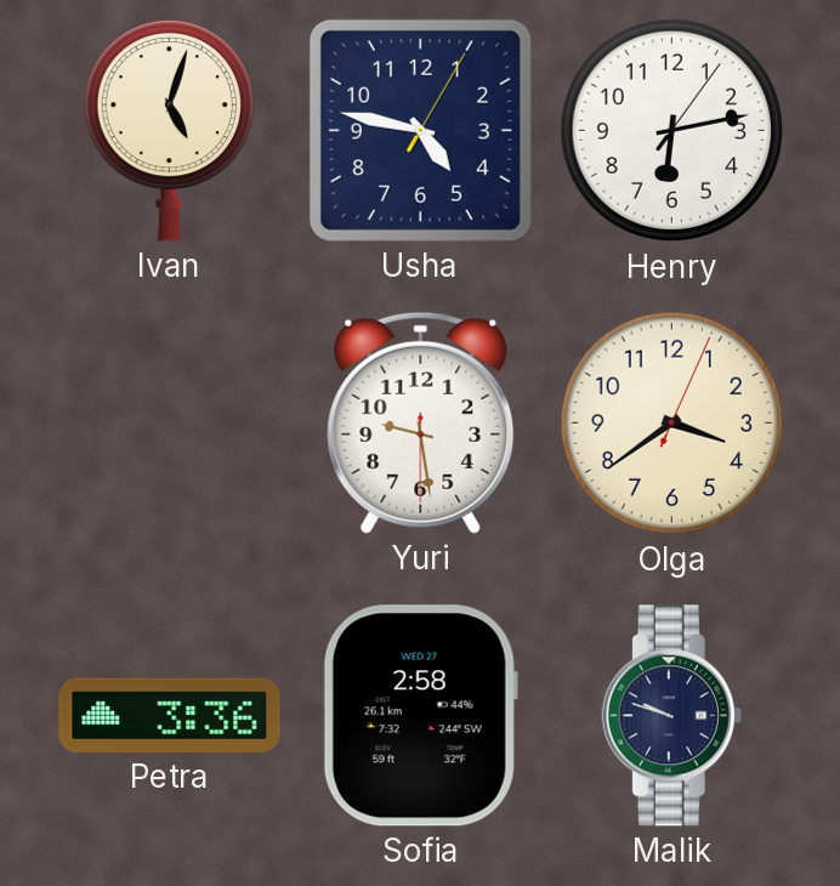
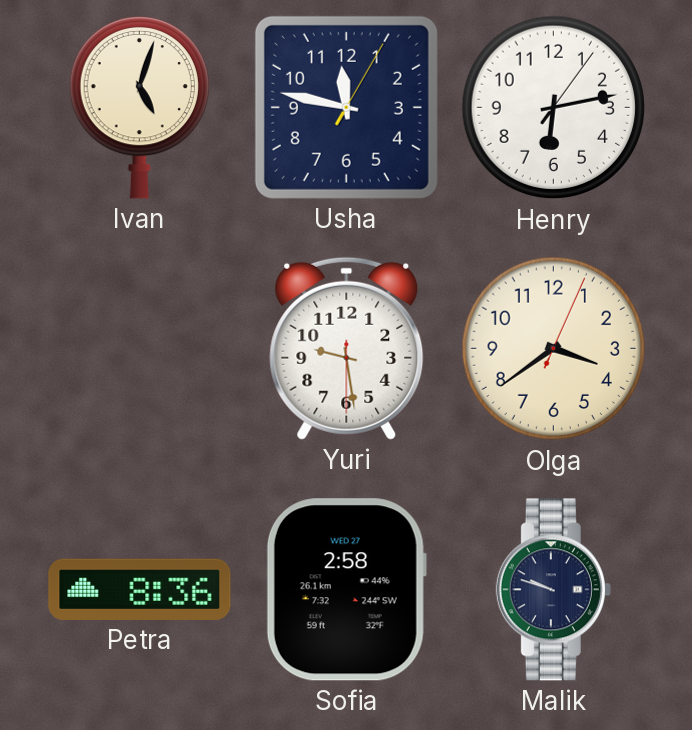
Usha: 4:47 -> 11:47
Petra: 3:36 -> 8:36
